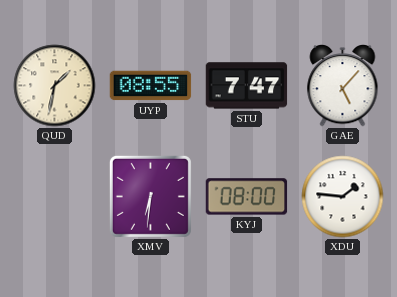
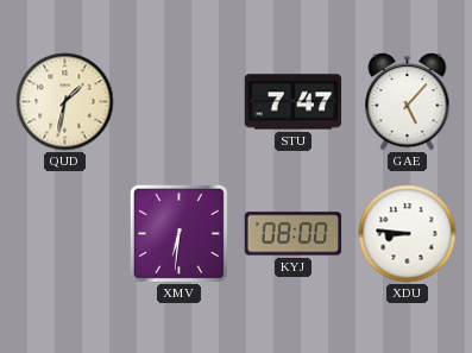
UYP: 08:55 -> none
XDU: 1:46 -> 8:46
